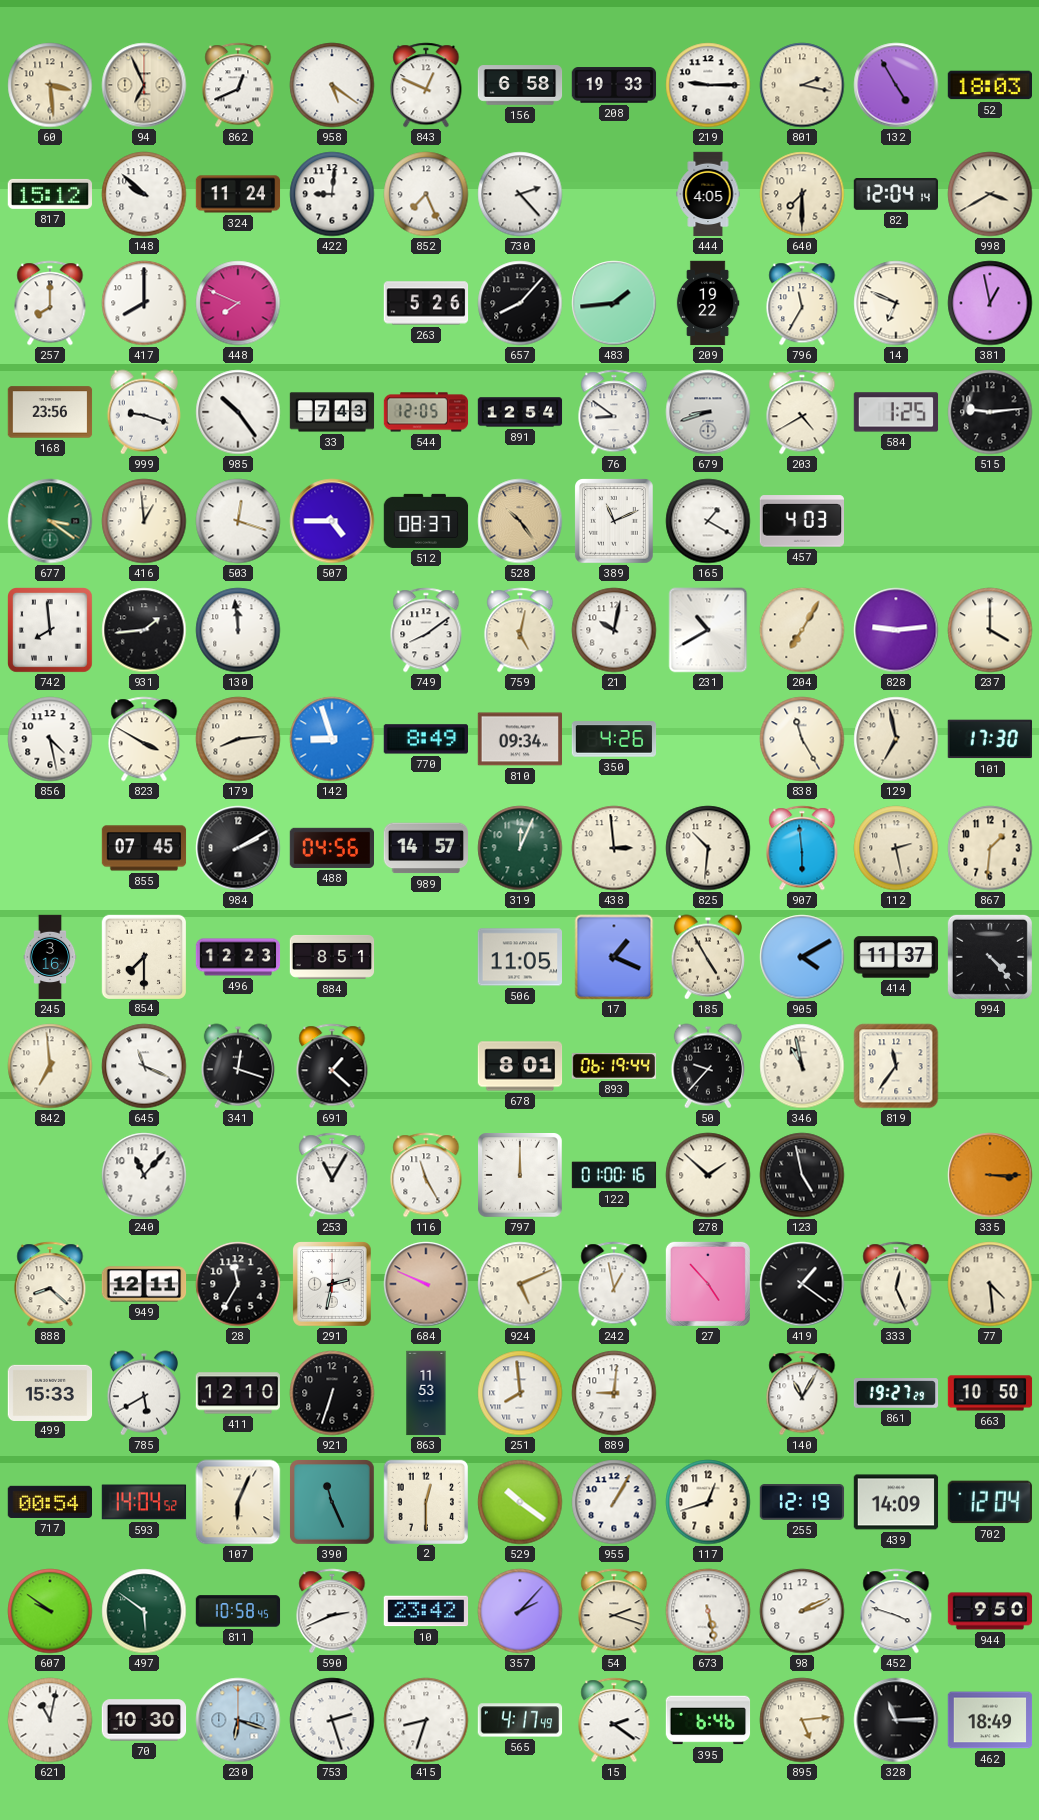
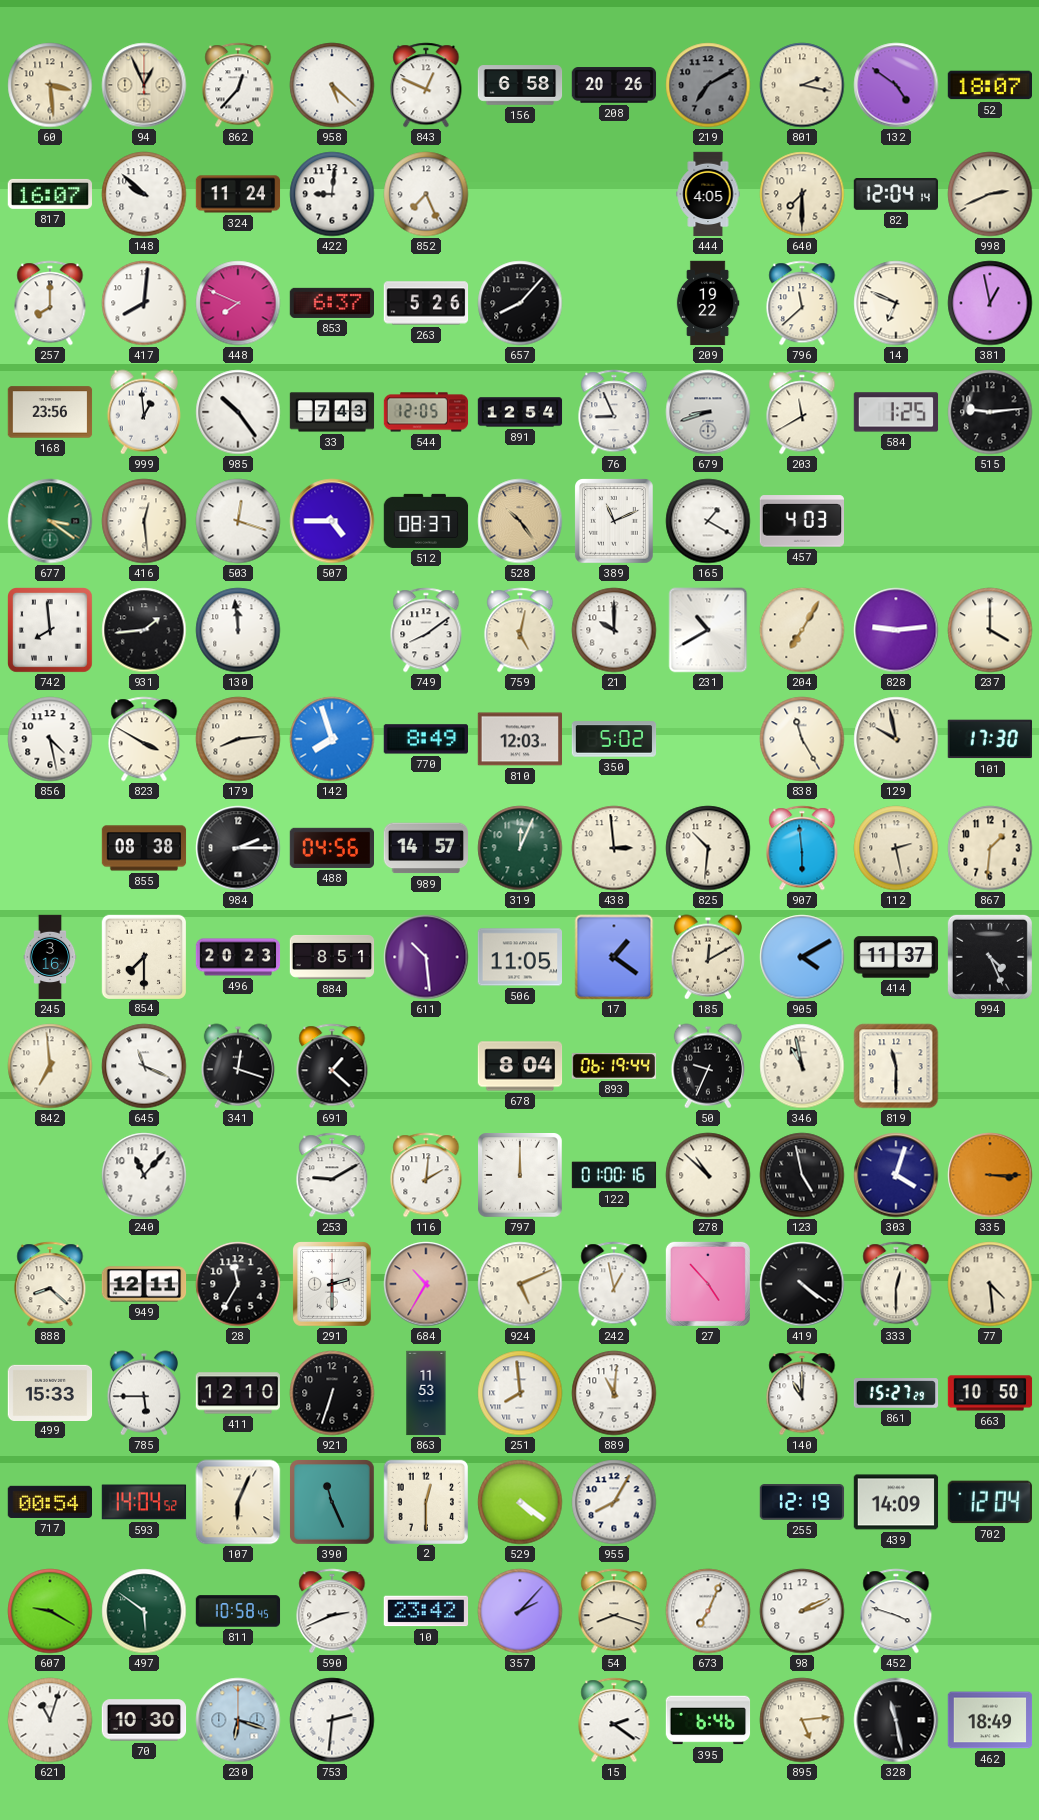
94: 6:56 -> 12:56
862: 12:41 -> 12:37
958: 5:21 -> 5:22
208: 19:33 -> 20:26
219: 9:15 -> 7:10
219 dial: white -> grey
132: 4:55 -> 4:51
52: 18:03 -> 18:07
817: 15:12 -> 16:07
730: 2:23 -> none
998: 3:40 -> 2:41
417: 8:00 -> 8:01
853: none -> 6:37
483: 1:44 -> none
796: 11:35 -> 11:38
999: 9:18 -> 12:59
76: 8:51 -> 8:56
203: 4:40 -> 11:40
416: 12:59 -> 12:29
21: 10:02 -> 10:00
142: 8:57 -> 7:57
810: 09:34 -> 12:03
350: 4:26 -> 5:02
129: 6:58 -> 9:58
855: 07:45 -> 08:38
984: 2:10 -> 2:15
496: 12:23 -> 20:23
611: none -> 10:29
17: 1:19 -> 1:21
185: 4:55 -> 12:10
994: 4:23 -> 4:26
678: 8:01 -> 8:04
50: 9:37 -> 9:34
819: 11:36 -> 11:30
253: 11:05 -> 9:10
116: 11:25 -> 2:01
278: 1:52 -> 10:52
303: none -> 4:03
291: 2:32 -> 2:30
684: 9:49 -> 10:35
419: 1:21 -> 4:21
333: 12:26 -> 12:30
785: 5:40 -> 5:45
889: 9:01 -> 11:01
140: 11:05 -> 11:00
861: 19:27 -> 15:27
529: 10:21 -> 4:21
955: 1:05 -> 8:05
117: 12:42 -> none
607: 9:51 -> 9:20
54: 2:18 -> 8:18
673: 5:28 -> 7:04
944: 9:50 -> none
621: 11:02 -> 11:03
753: 2:27 -> 2:31
415: 8:33 -> none
565: 4:17 -> none
328: 11:15 -> 11:28
